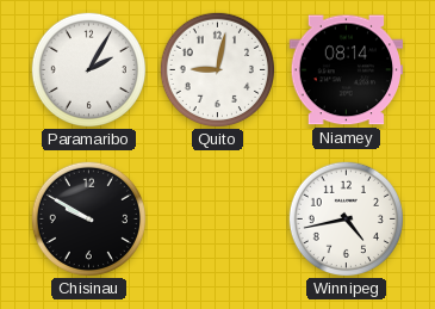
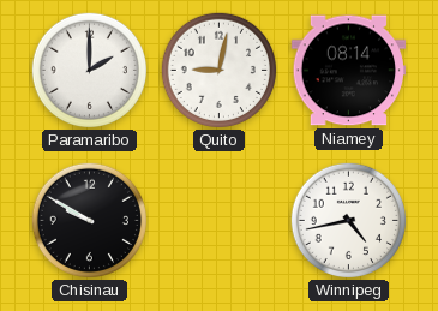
Paramaribo: 2:05 -> 2:00
